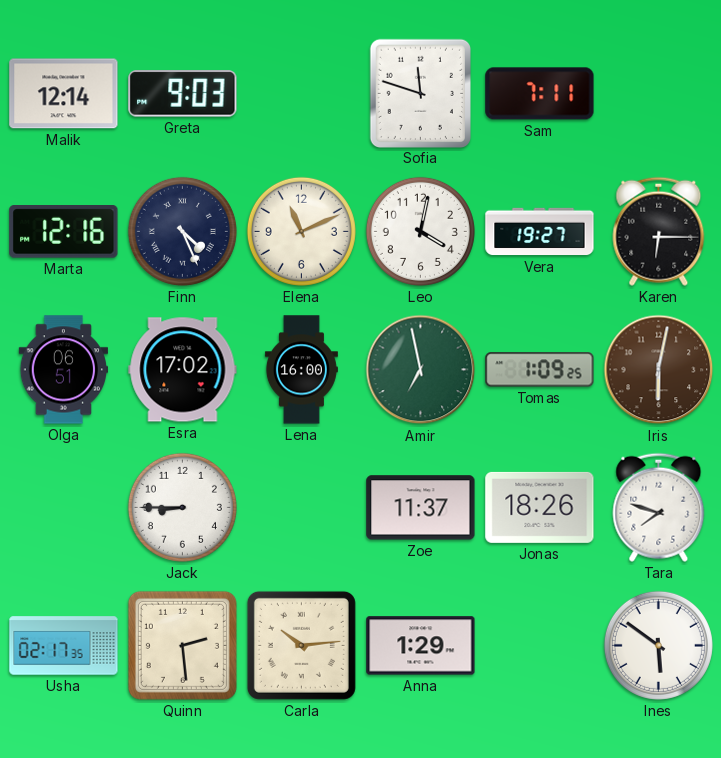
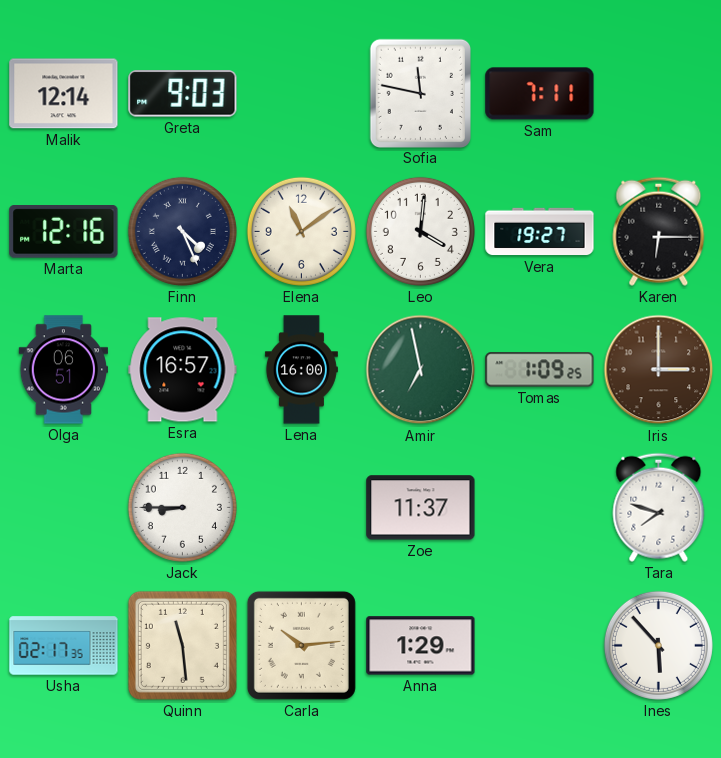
Sofia: 11:48 -> 11:47
Elena: 11:11 -> 11:09
Leo: 4:02 -> 4:01
Esra: 17:02 -> 16:57
Iris: 6:02 -> 3:00
Jonas: 18:26 -> none
Quinn: 2:29 -> 11:29
Ines: 5:51 -> 5:53
